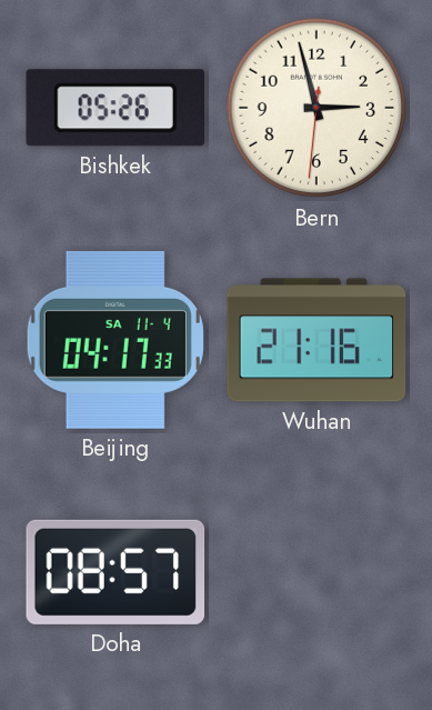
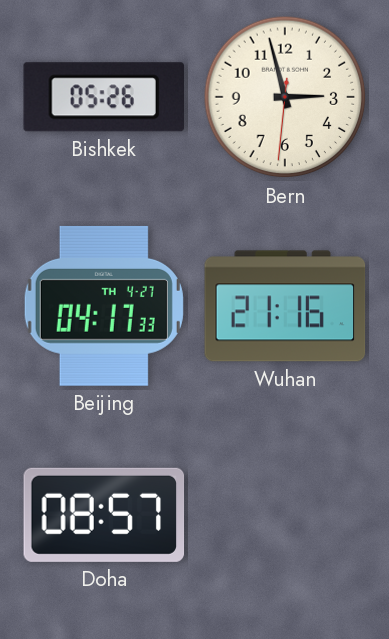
Beijing date: SA 11-4 -> TH 4-27
